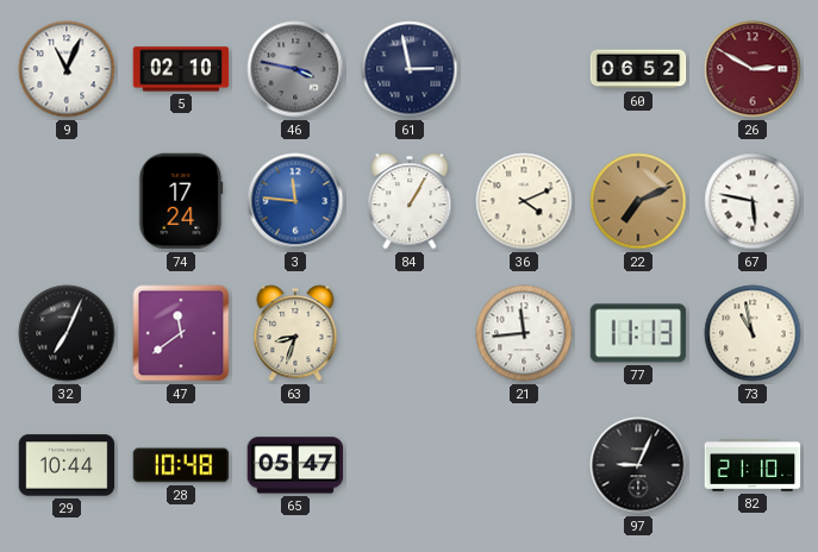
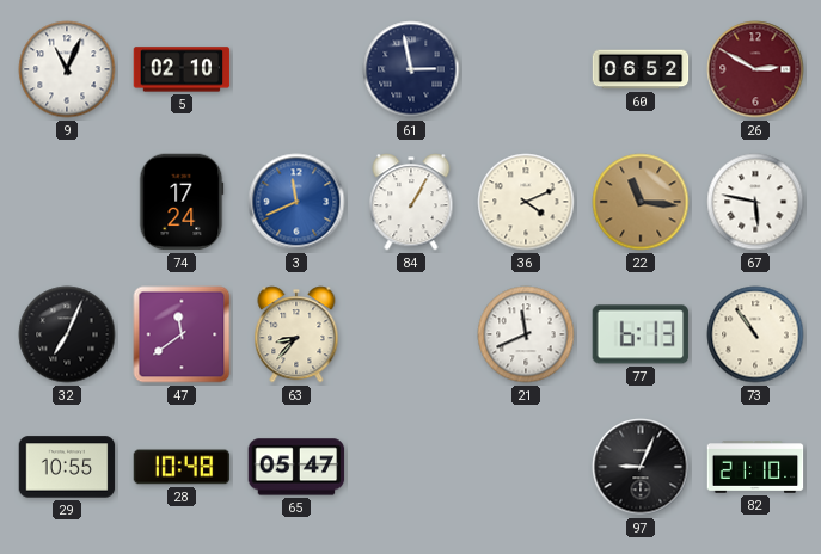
46: 3:47 -> none
3: 11:46 -> 11:41
22: 7:11 -> 11:16
63: 8:33 -> 8:37
21: 11:44 -> 11:41
77: 11:13 -> 6:13
73: 10:58 -> 10:54
29: 10:44 -> 10:55
